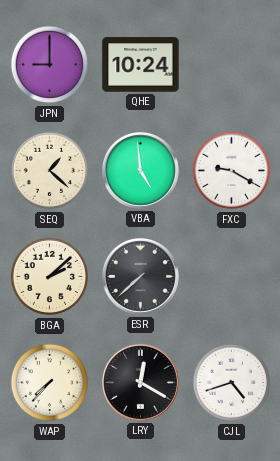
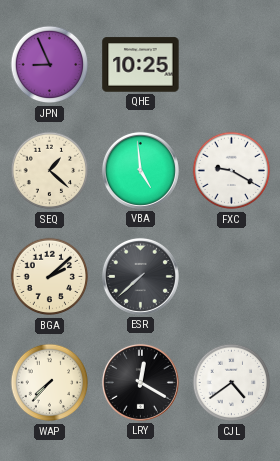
JPN: 9:00 -> 8:56
QHE: 10:24 -> 10:25
CJL: 4:42 -> 4:39
